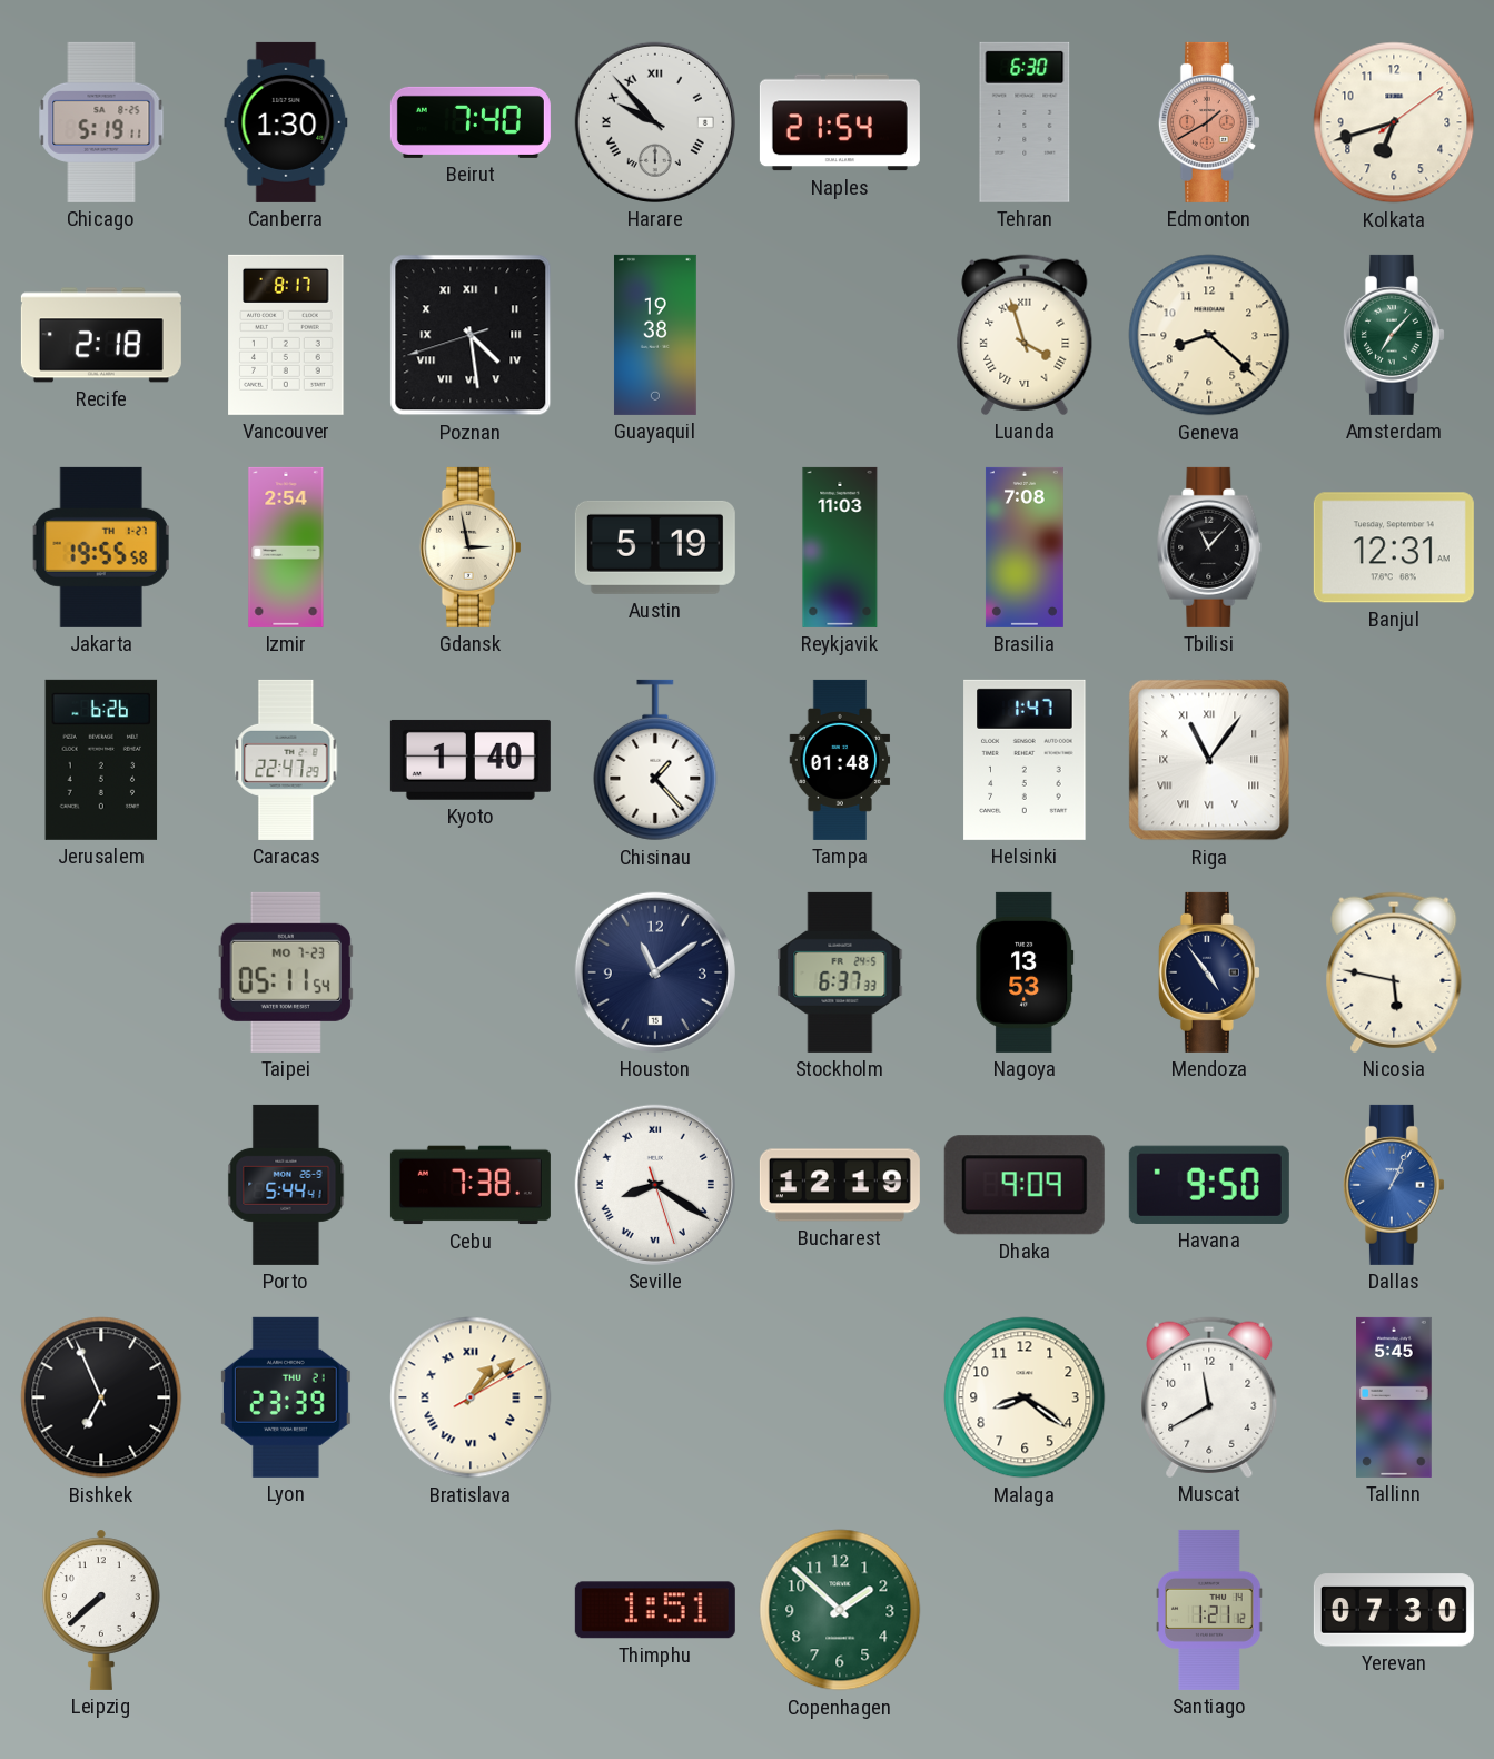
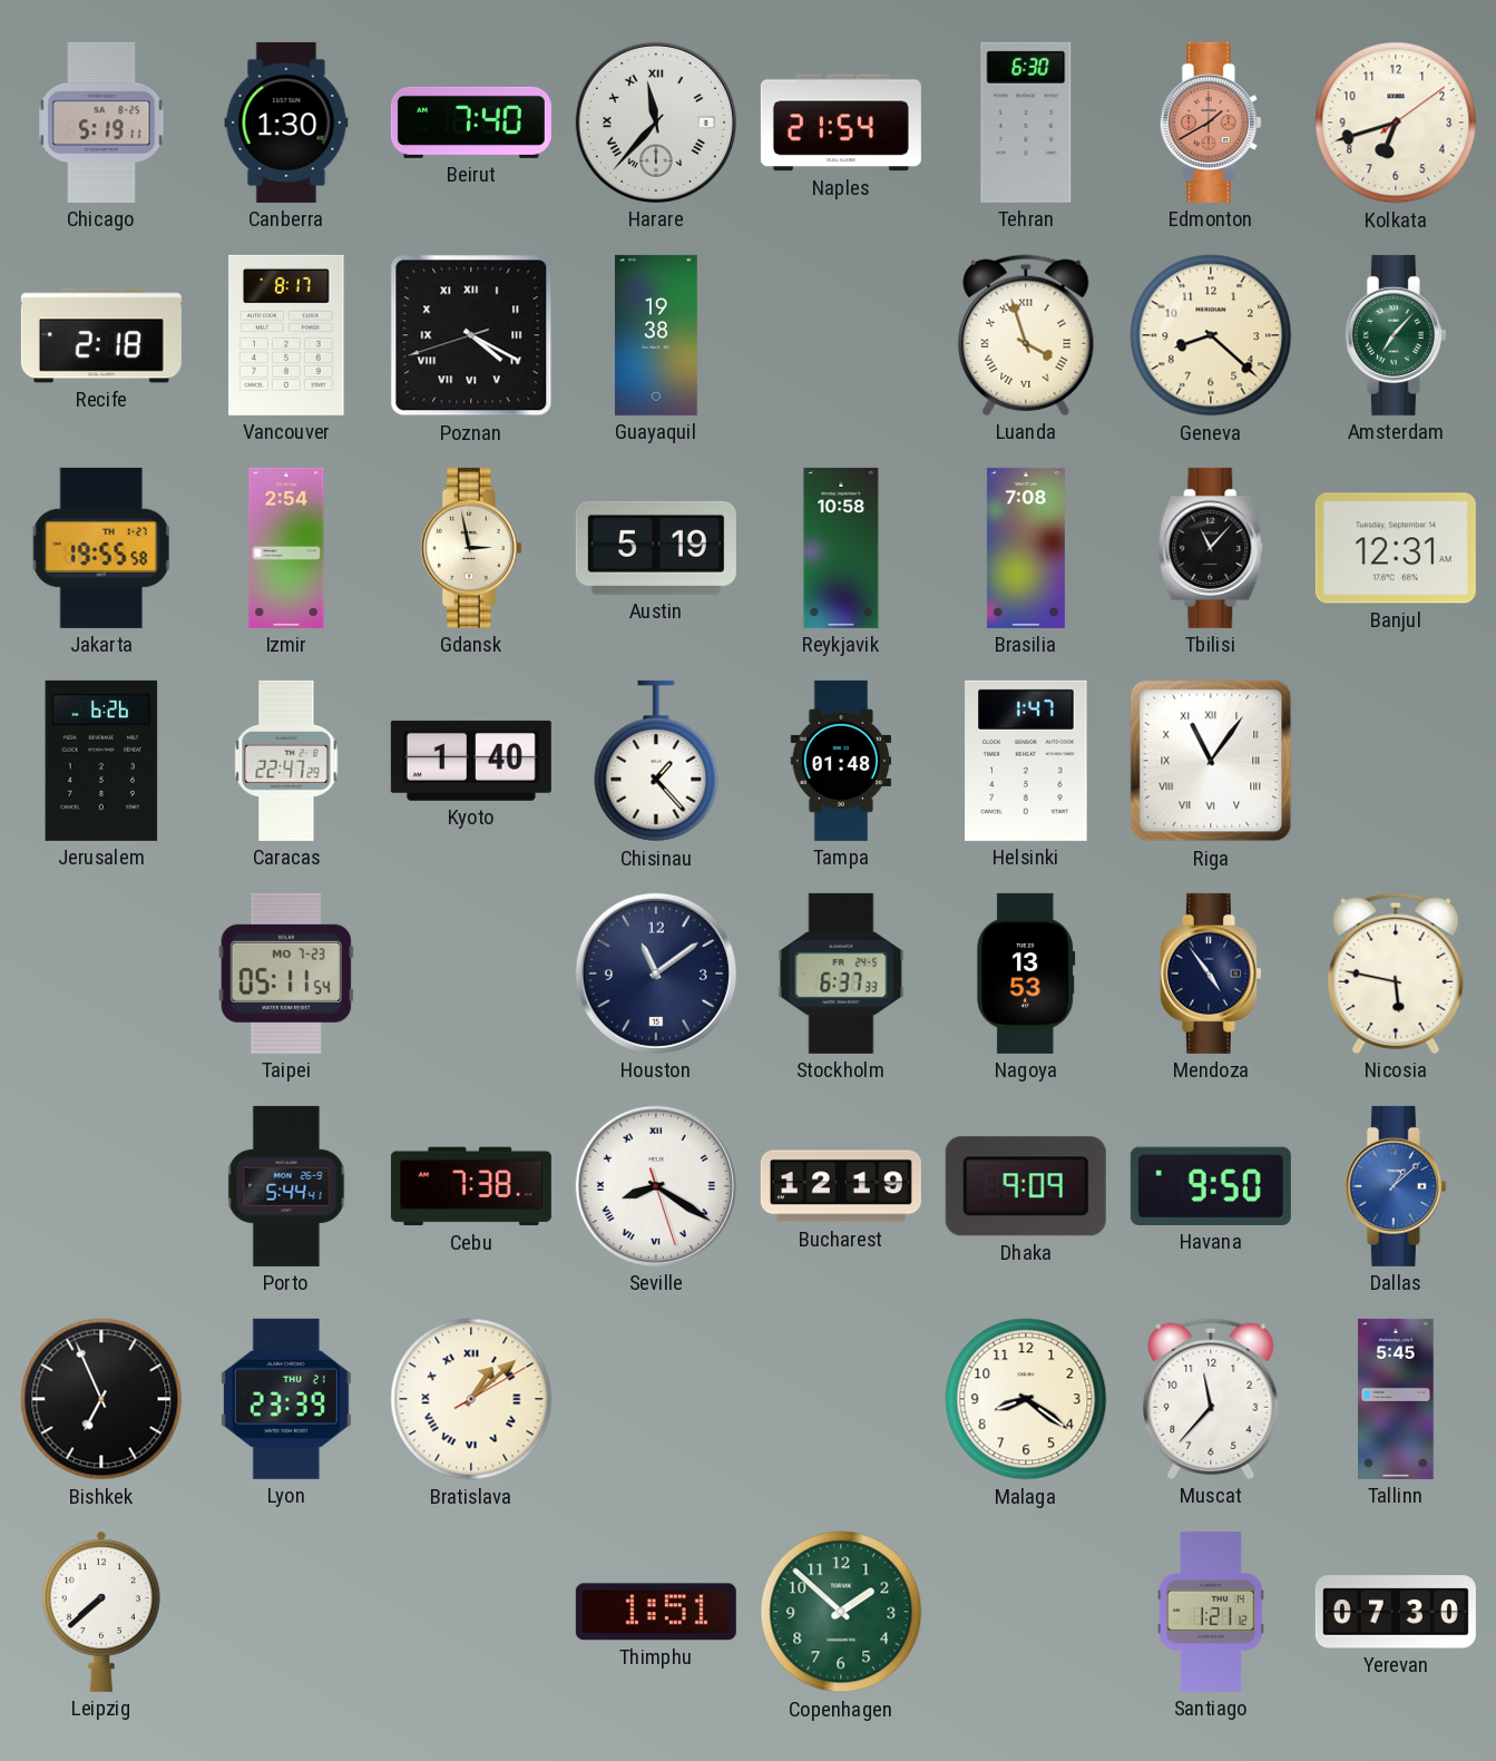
Harare: 9:53 -> 11:37
Poznan: 4:28 -> 4:19
Reykjavik: 11:03 -> 10:58
Dallas: 1:04 -> 1:08
Muscat: 11:40 -> 11:37
